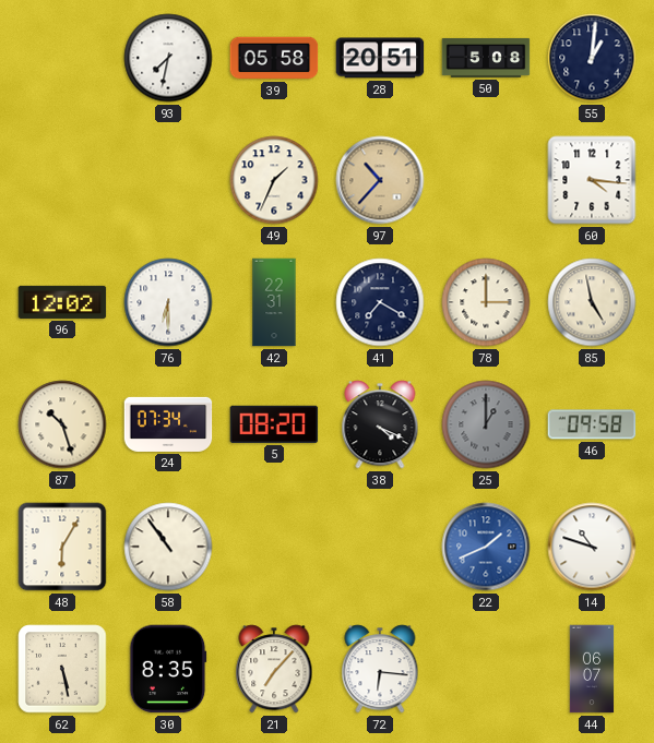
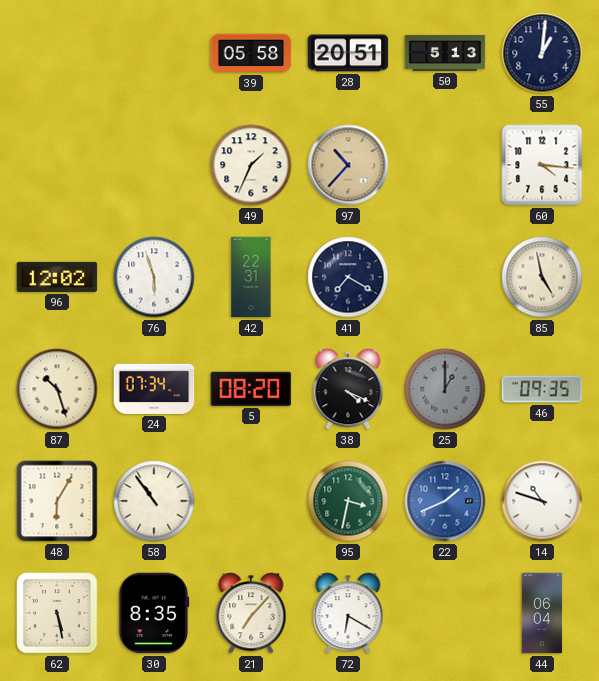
93: 7:32 -> none
50: 5:08 -> 5:13
76: 6:30 -> 5:57
78: 3:00 -> none
46: 09:58 -> 09:35
95: none -> 3:32
72: 6:16 -> 6:20
44: 06:07 -> 06:04
